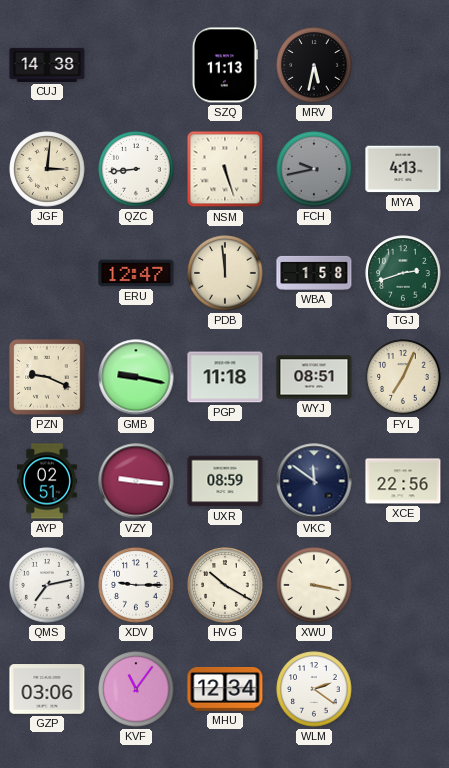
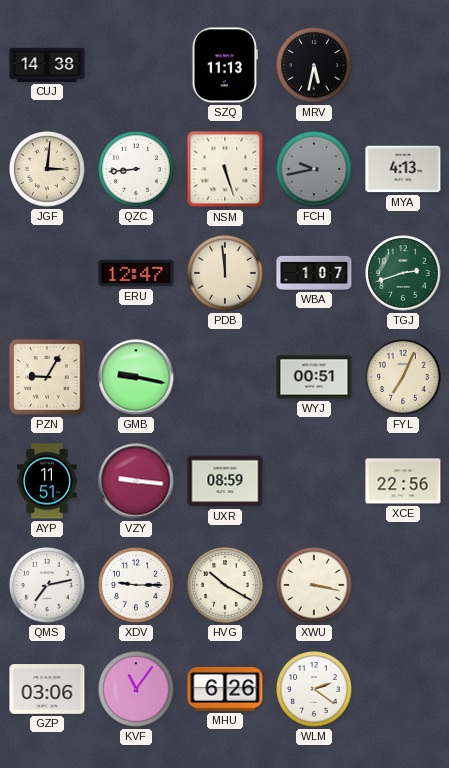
WBA: 1:58 -> 1:07
PZN: 9:19 -> 9:05
PGP: 11:18 -> none
WYJ: 08:51 -> 00:51
AYP: 02:51 -> 11:51
VKC: 11:51 -> none
MHU: 12:34 -> 6:26
